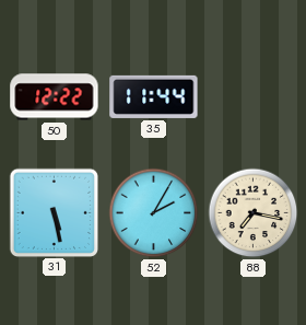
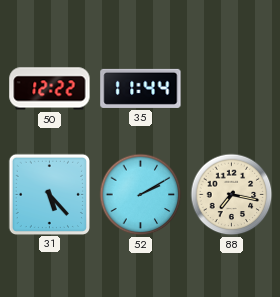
31: 5:28 -> 5:23
52: 2:05 -> 2:10
